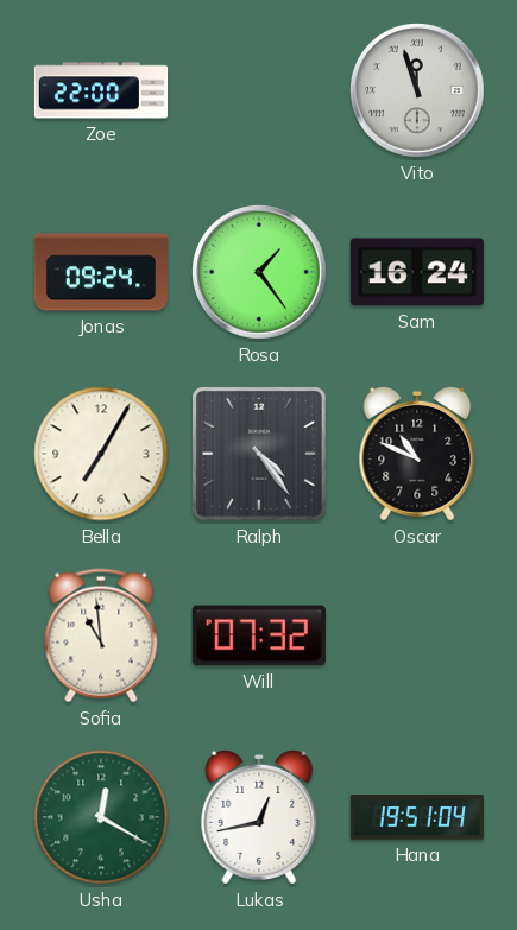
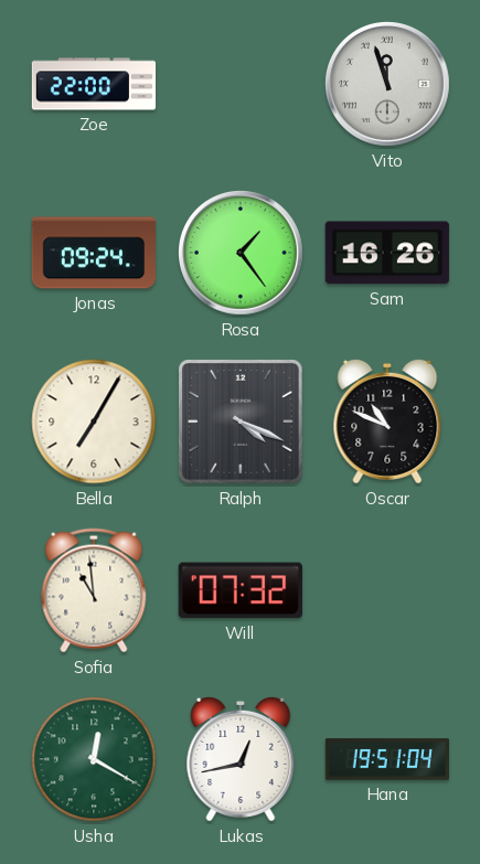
Sam: 16:24 -> 16:26
Ralph: 4:24 -> 4:19
